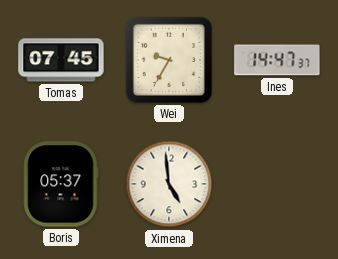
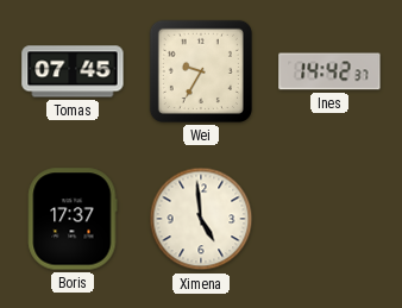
Ines: 14:47 -> 14:42
Boris: 05:37 -> 17:37
